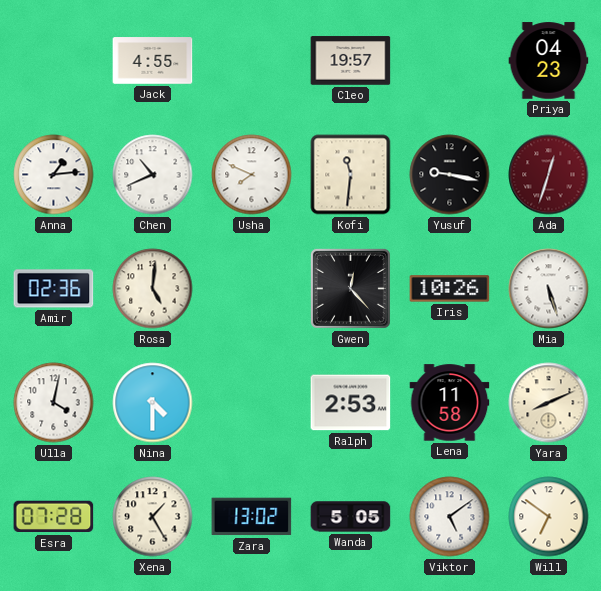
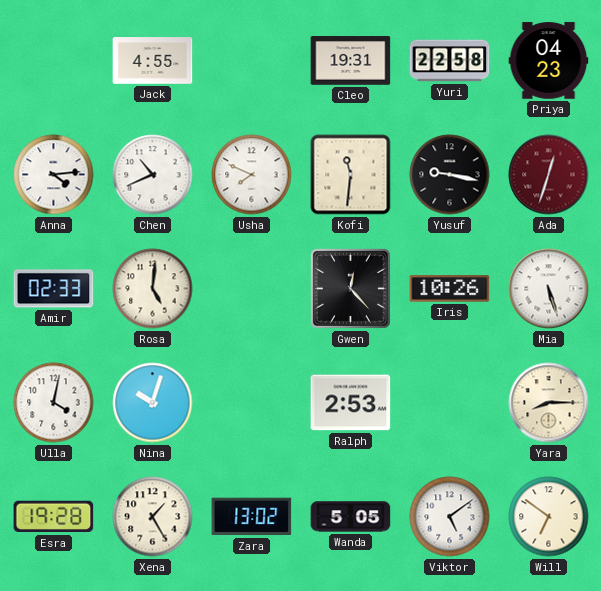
Cleo: 19:57 -> 19:31
Yuri: none -> 22:58
Anna: 1:14 -> 4:14
Amir: 02:36 -> 02:33
Nina: 4:30 -> 10:03
Lena: 11:58 -> none
Yara: 8:11 -> 8:15
Esra: 07:28 -> 19:28
